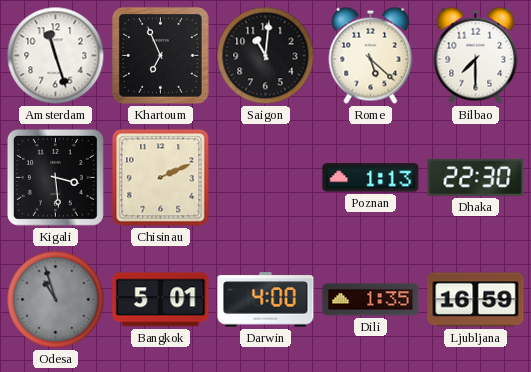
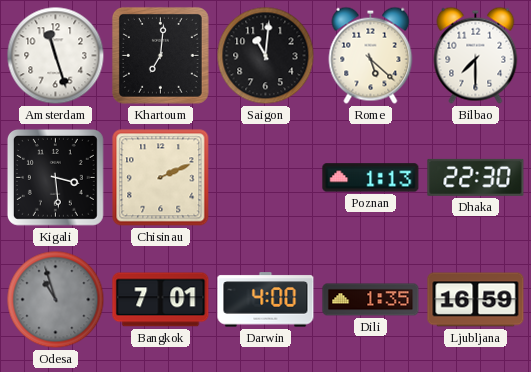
Khartoum: 6:56 -> 7:01
Bangkok: 5:01 -> 7:01
